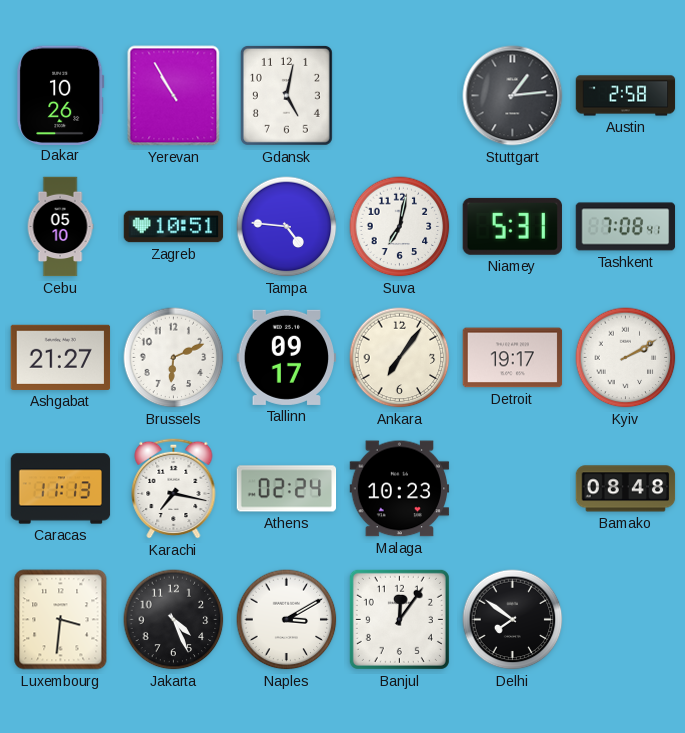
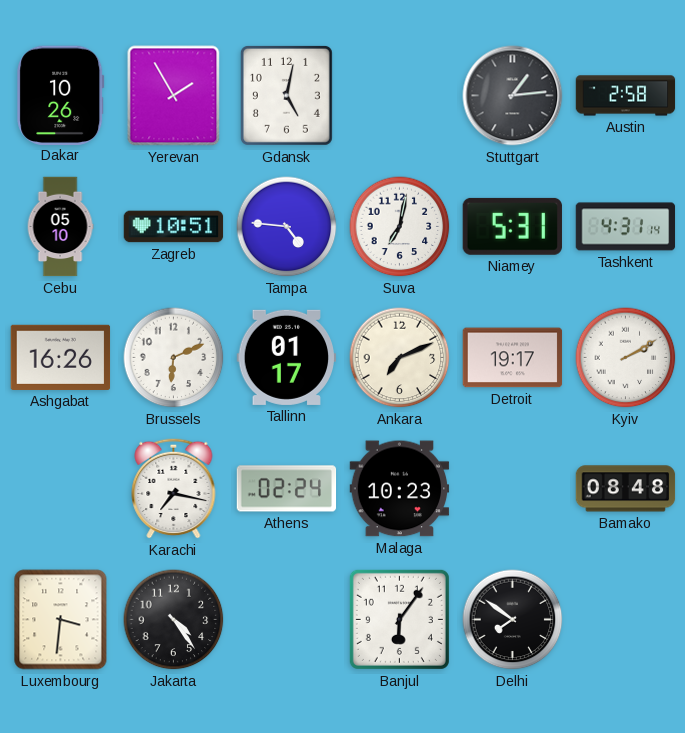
Yerevan: 10:55 -> 1:55
Tashkent: 7:08 -> 4:31
Ashgabat: 21:27 -> 16:26
Tallinn: 09:17 -> 01:17
Ankara: 7:06 -> 7:11
Caracas: 11:13 -> none
Jakarta: 4:26 -> 4:24
Naples: 3:10 -> none
Banjul: 12:06 -> 6:06
